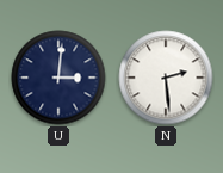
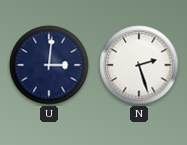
N: 2:29 -> 2:27
